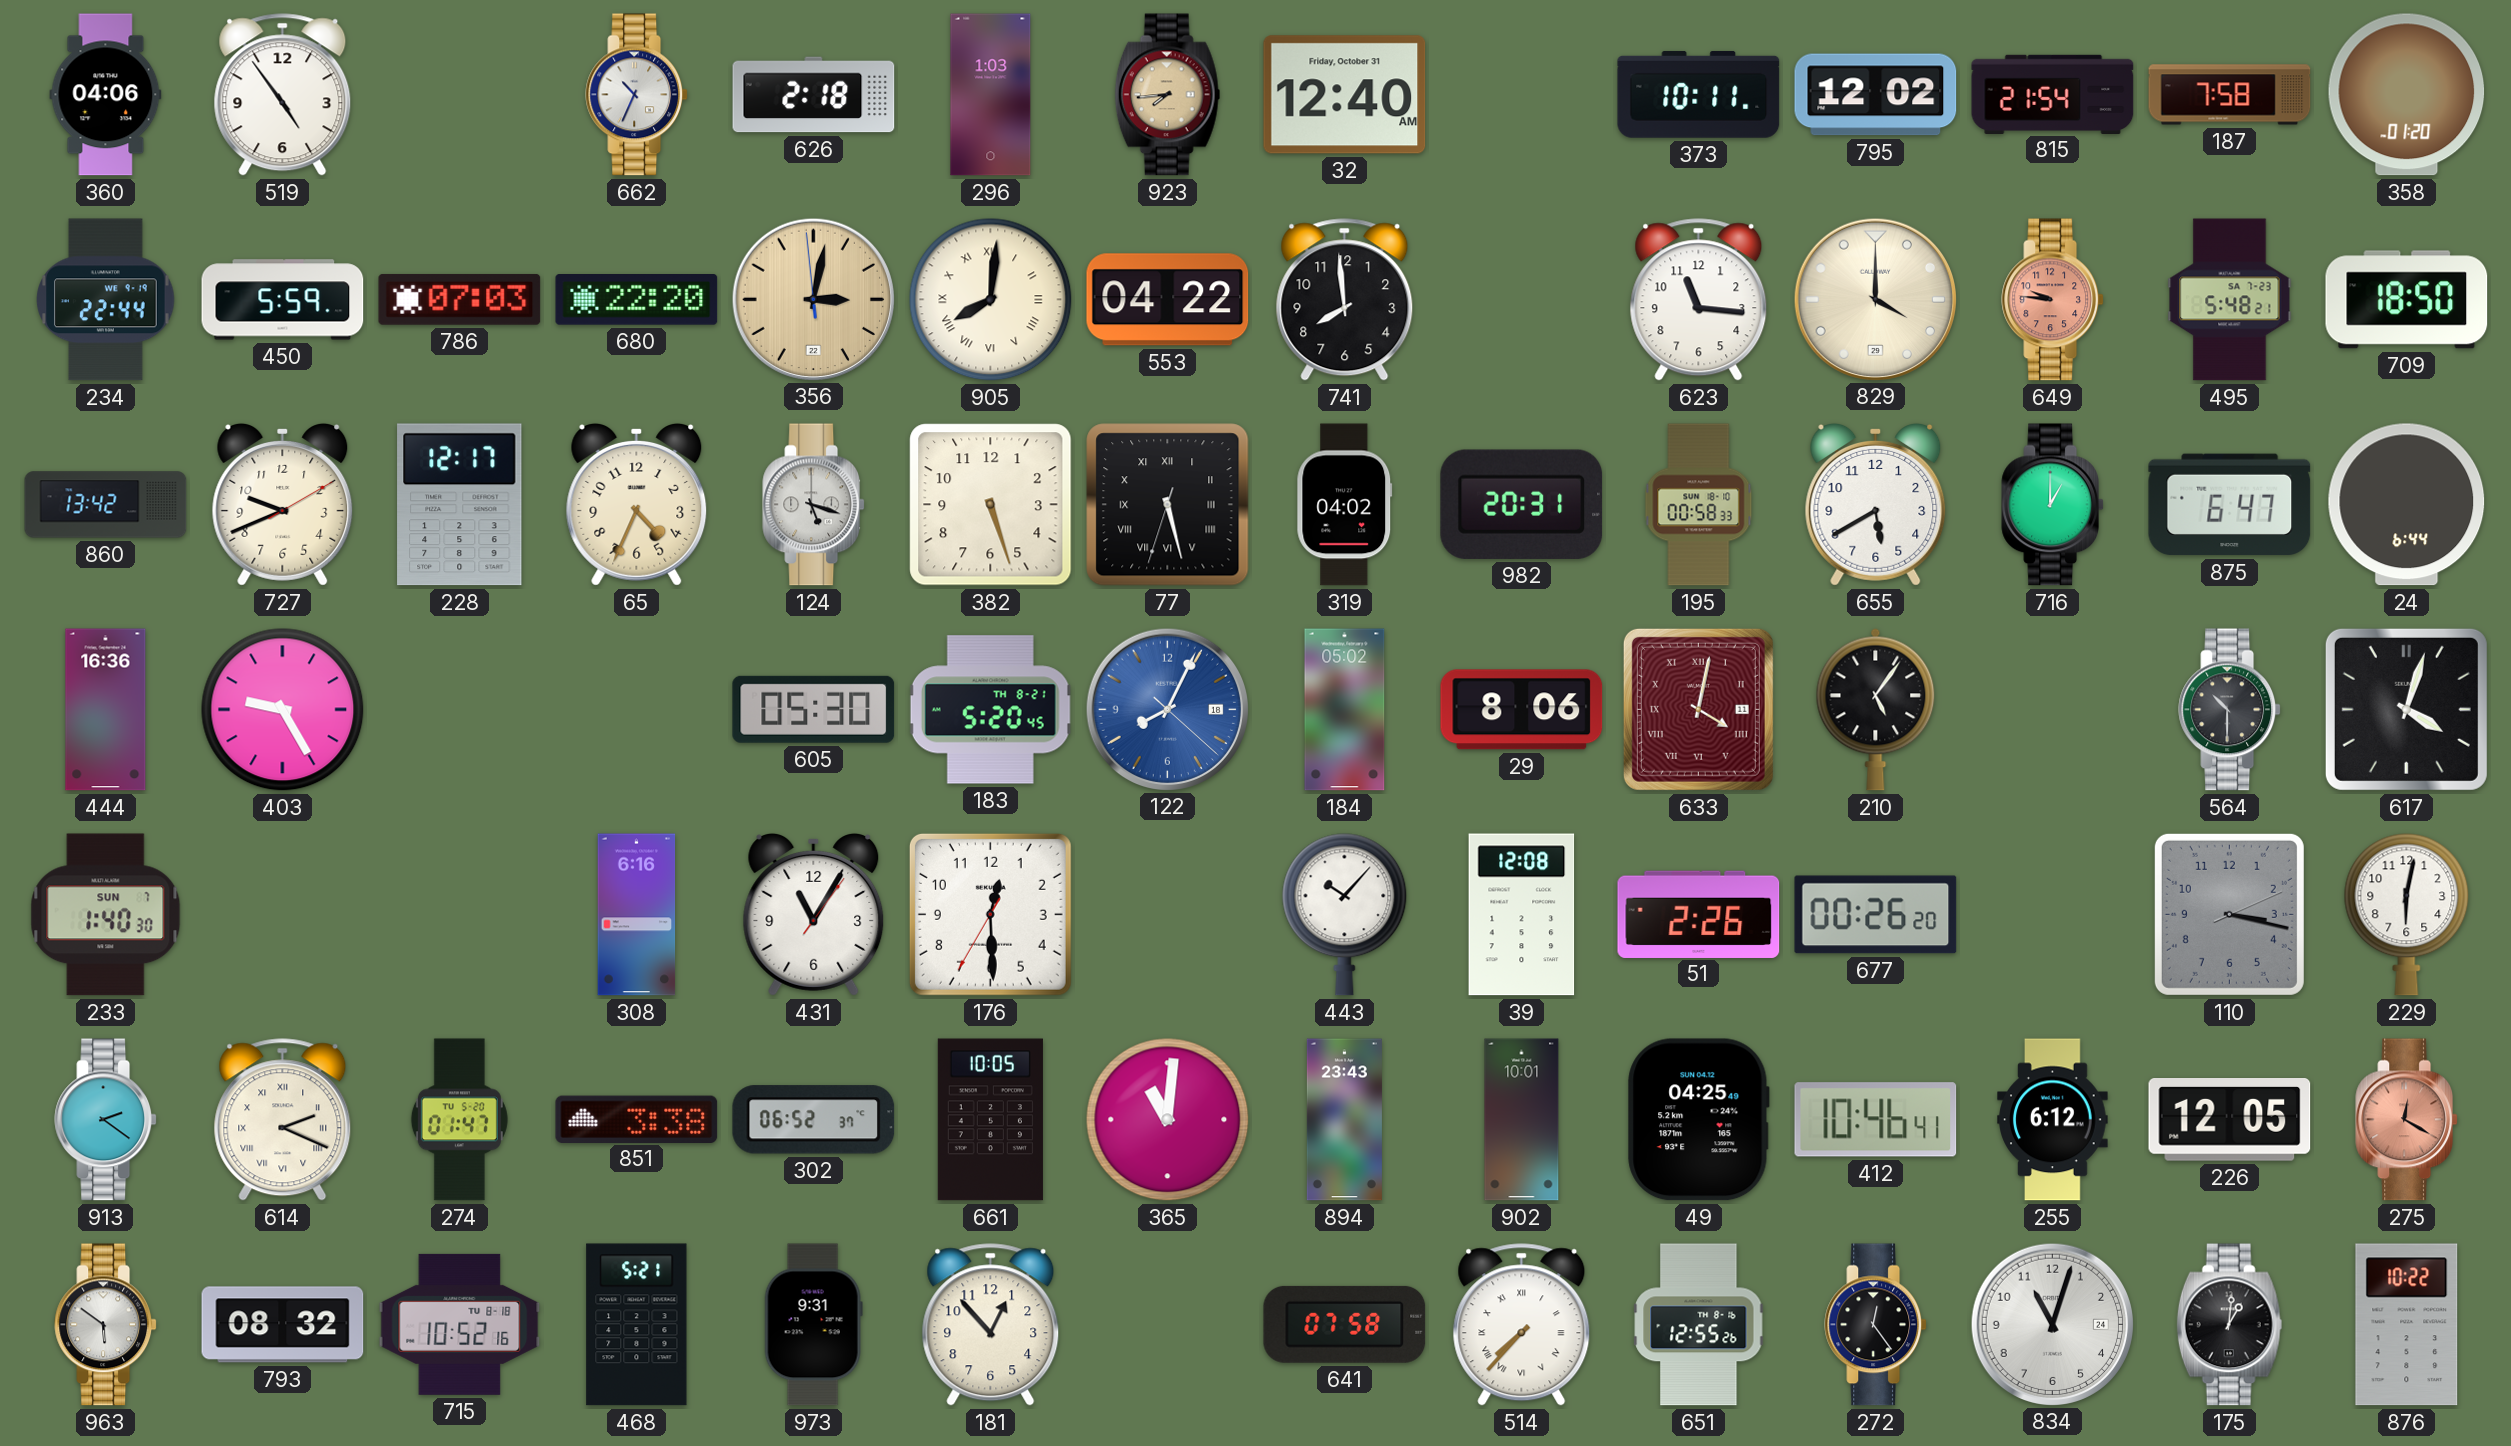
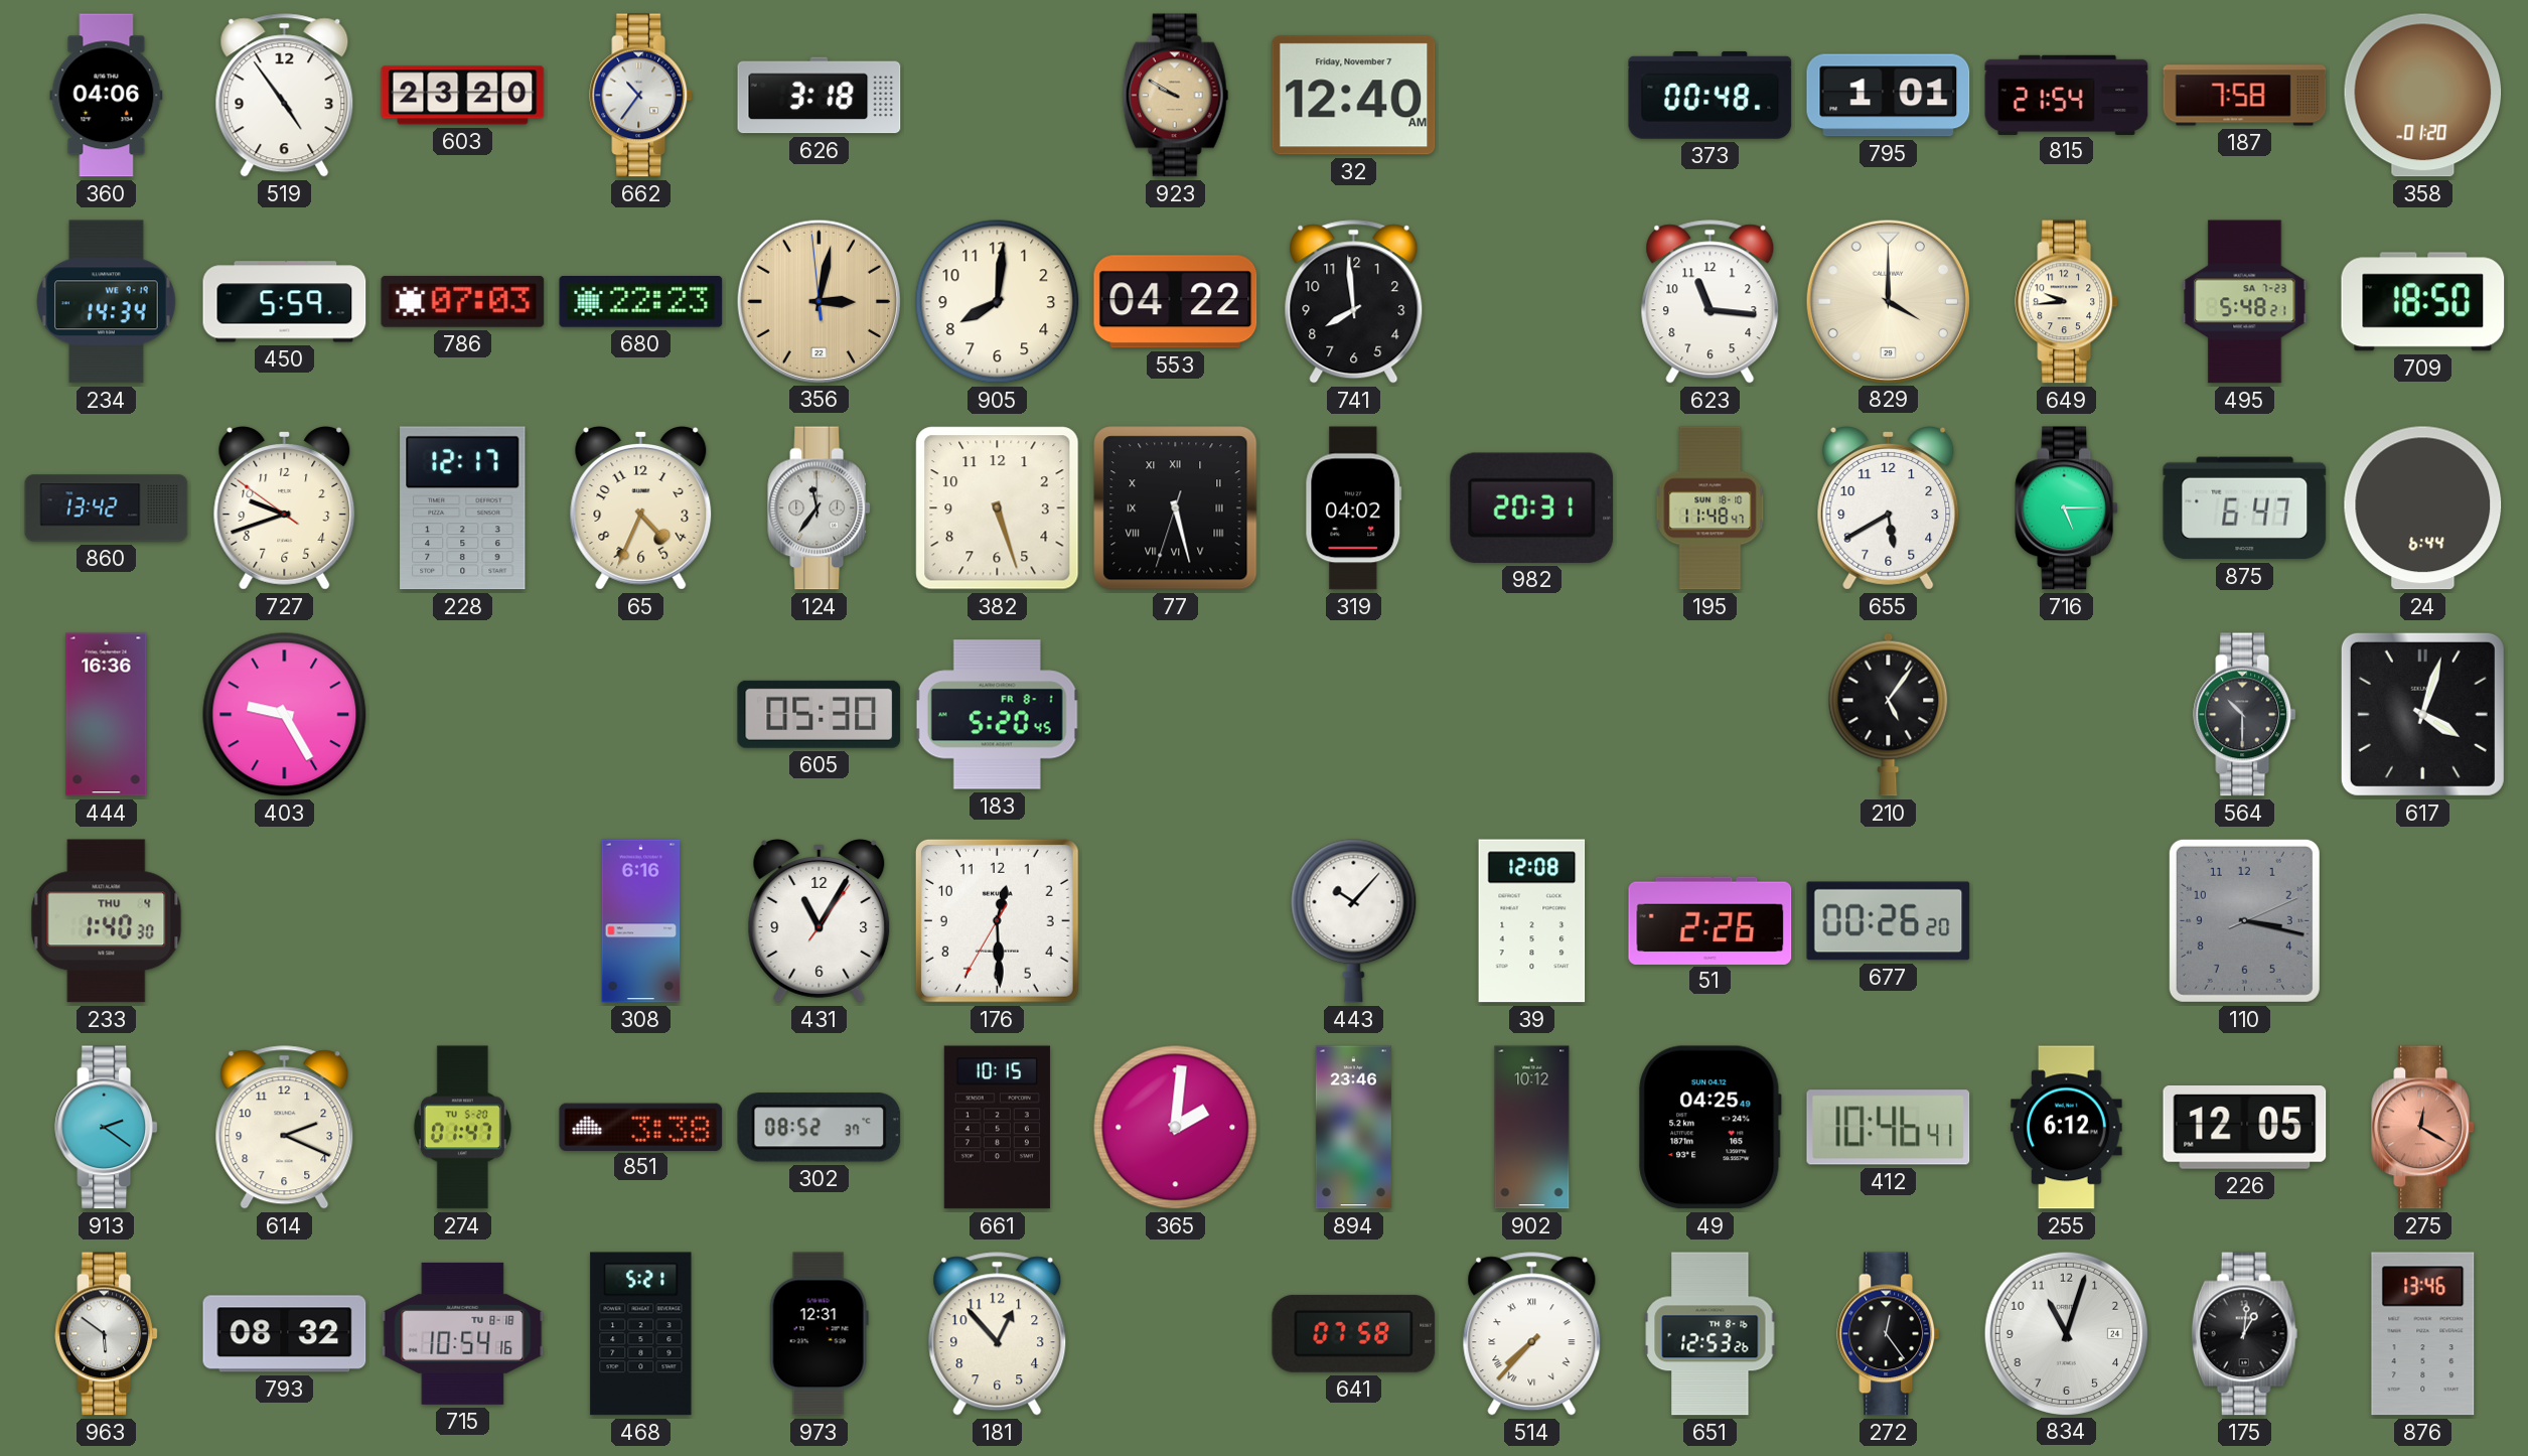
603: none -> 23:20
662: 10:34 -> 10:36
626: 2:18 -> 3:18
296: 1:03 -> none
923: 7:44 -> 9:50
32 date: Friday, October 31 -> Friday, November 7
373: 10:11 -> 00:48
795: 12:02 -> 1:01
234: 22:44 -> 14:34
680: 22:20 -> 22:23
905 numerals: Roman -> Arabic
649: 9:46 -> 9:44
649 dial: salmon -> cream
727: 9:41:10 -> 9:41:51
124: 5:18 -> 11:36
195: 00:58 -> 11:48
716: 1:00 -> 5:15
183 date: TH 8-21 -> FR 8-1
122: 8:04 -> none
184: 05:02 -> none
29: 8:06 -> none
633: 4:02 -> none
233 date: SUN 7 -> THU 4
229: 6:02 -> none
614 numerals: Roman -> Arabic
302: 06:52 -> 08:52
661: 10:05 -> 10:15
365: 11:01 -> 2:01
894: 23:43 -> 23:46
902: 10:01 -> 10:12
715: 10:52 -> 10:54
973: 9:31 -> 12:31
651: 12:55 -> 12:53
876: 10:22 -> 13:46
